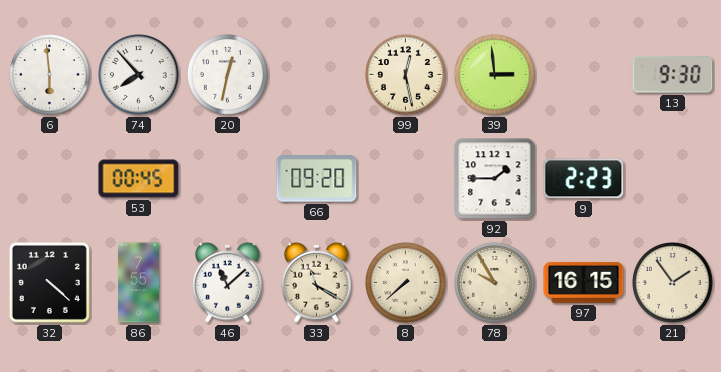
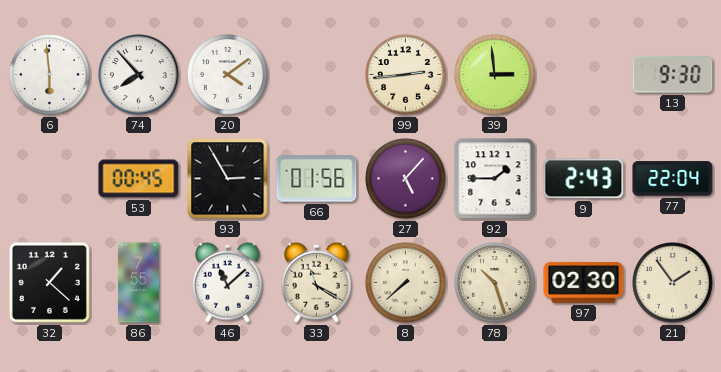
20: 12:32 -> 4:09
99: 12:28 -> 2:44
93: none -> 2:55
66: 09:20 -> 01:56
27: none -> 5:07
9: 2:23 -> 2:43
77: none -> 22:04
32: 4:22 -> 1:22
78: 9:55 -> 10:27
97: 16:15 -> 02:30
